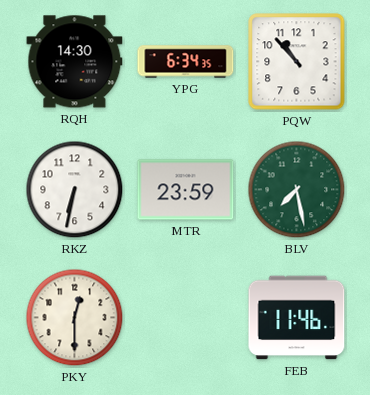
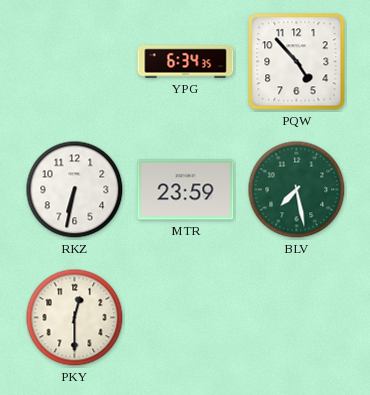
RQH: 14:30 -> none
PQW: 10:53 -> 4:53
FEB: 11:46 -> none
